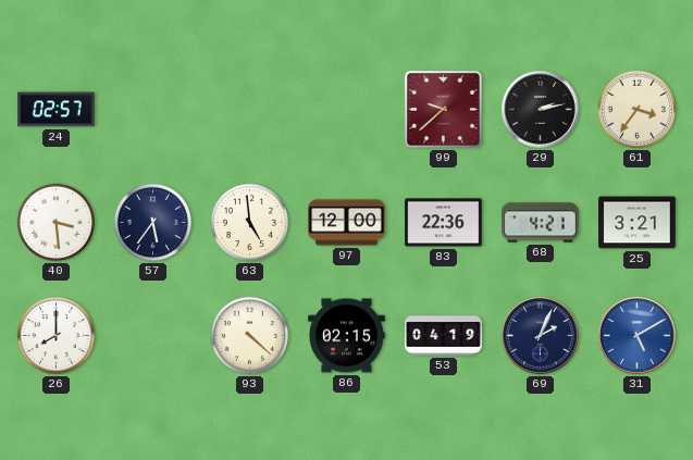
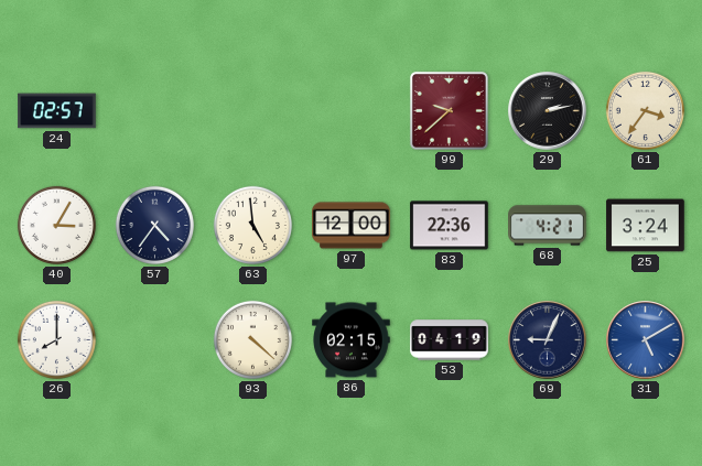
40: 3:29 -> 3:05
57: 5:36 -> 4:36
25: 3:21 -> 3:24
69: 2:04 -> 9:04
